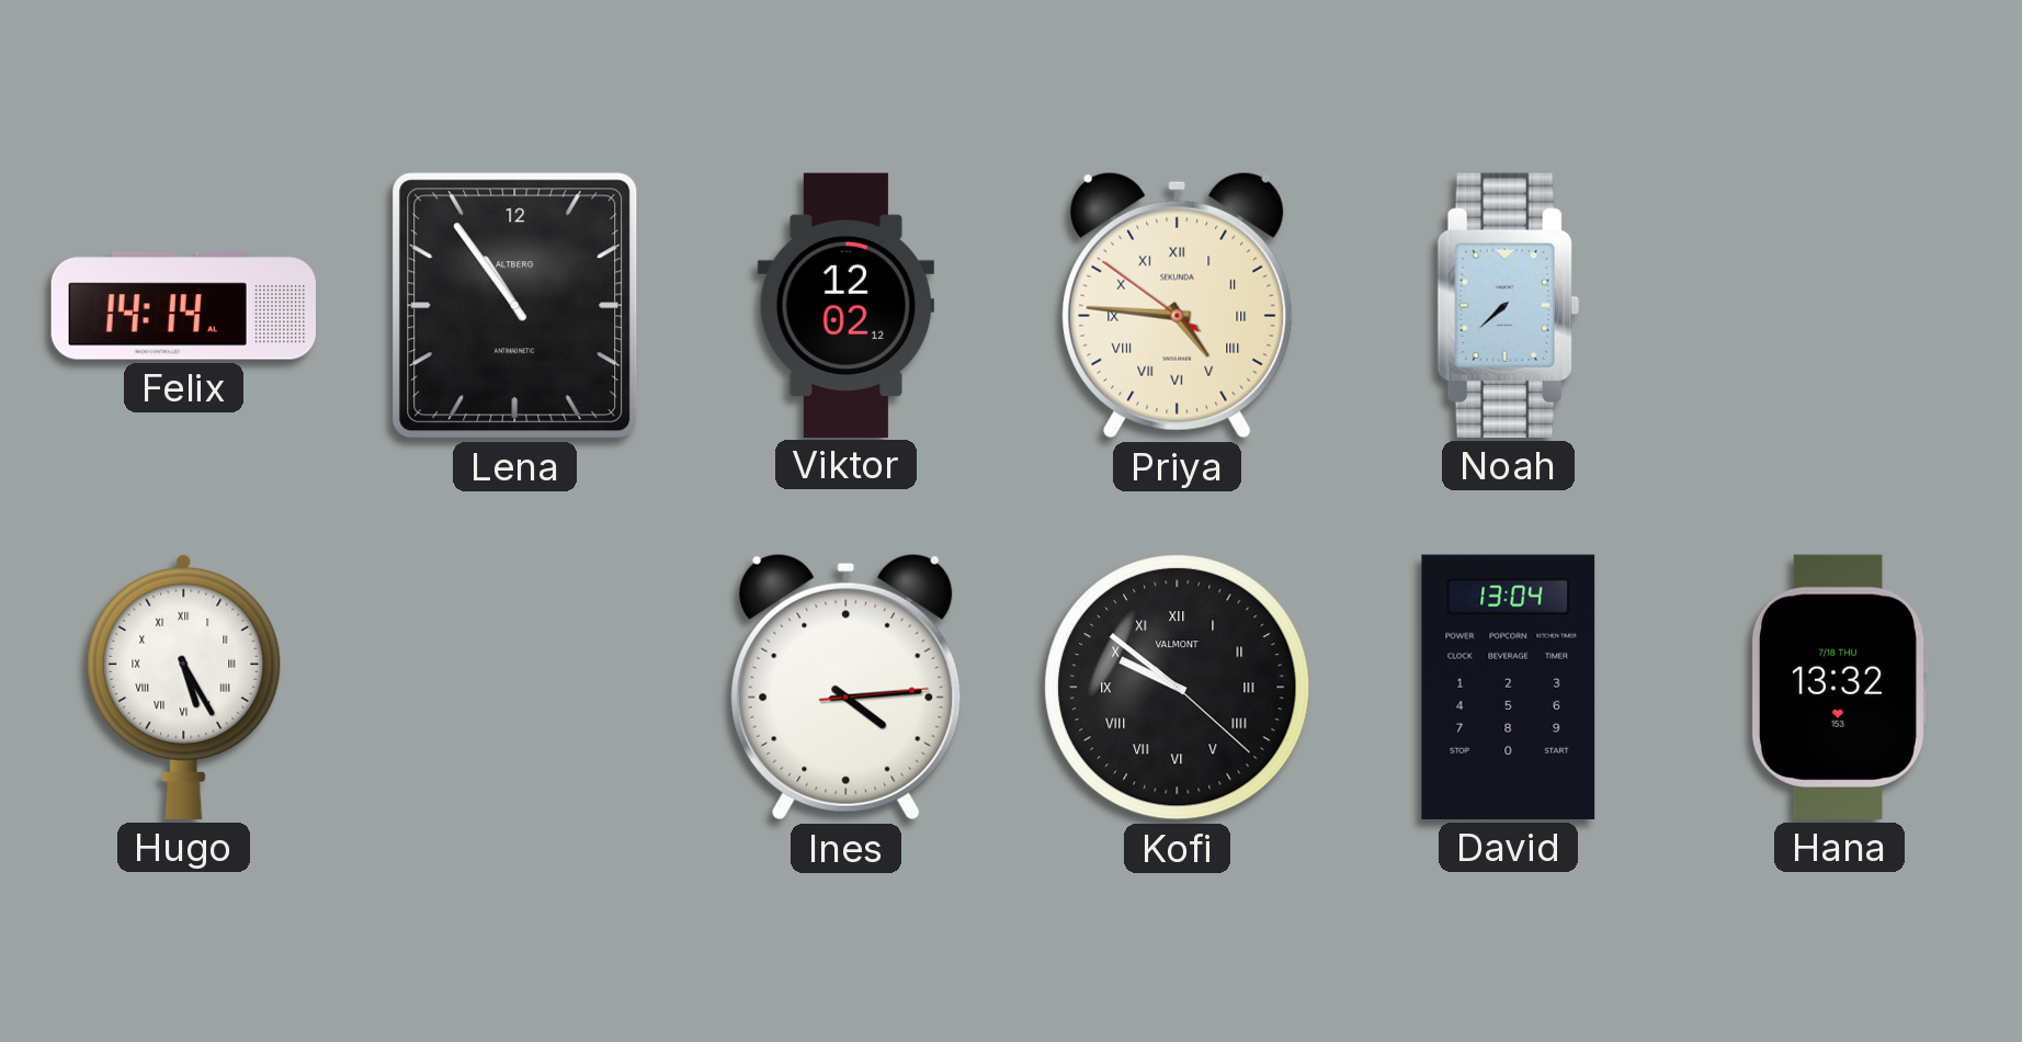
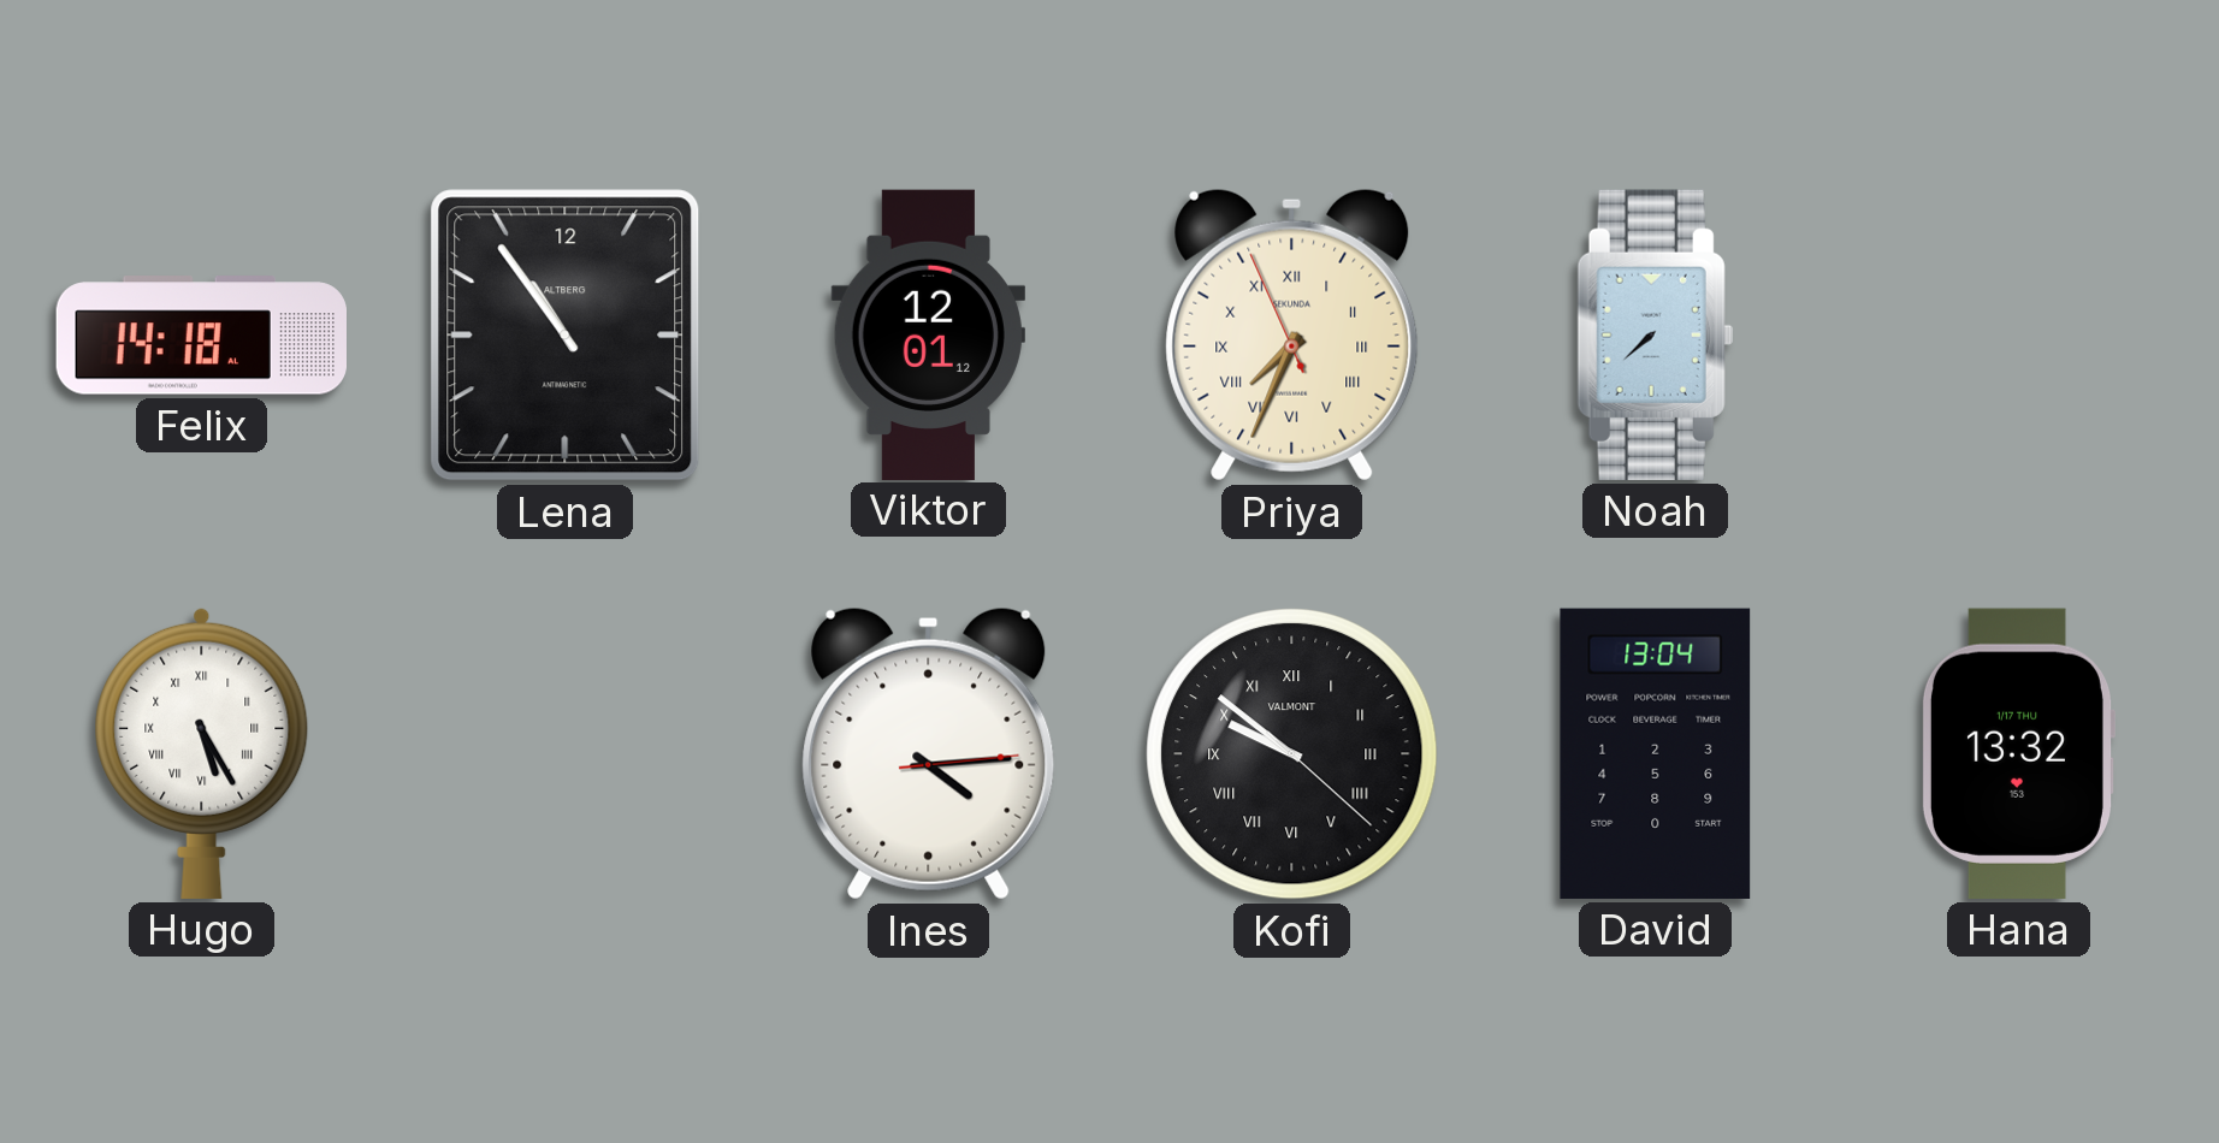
Felix: 14:14 -> 14:18
Viktor: 12:02 -> 12:01
Priya: 4:45 -> 7:33
Hana date: 7/18 THU -> 1/17 THU
